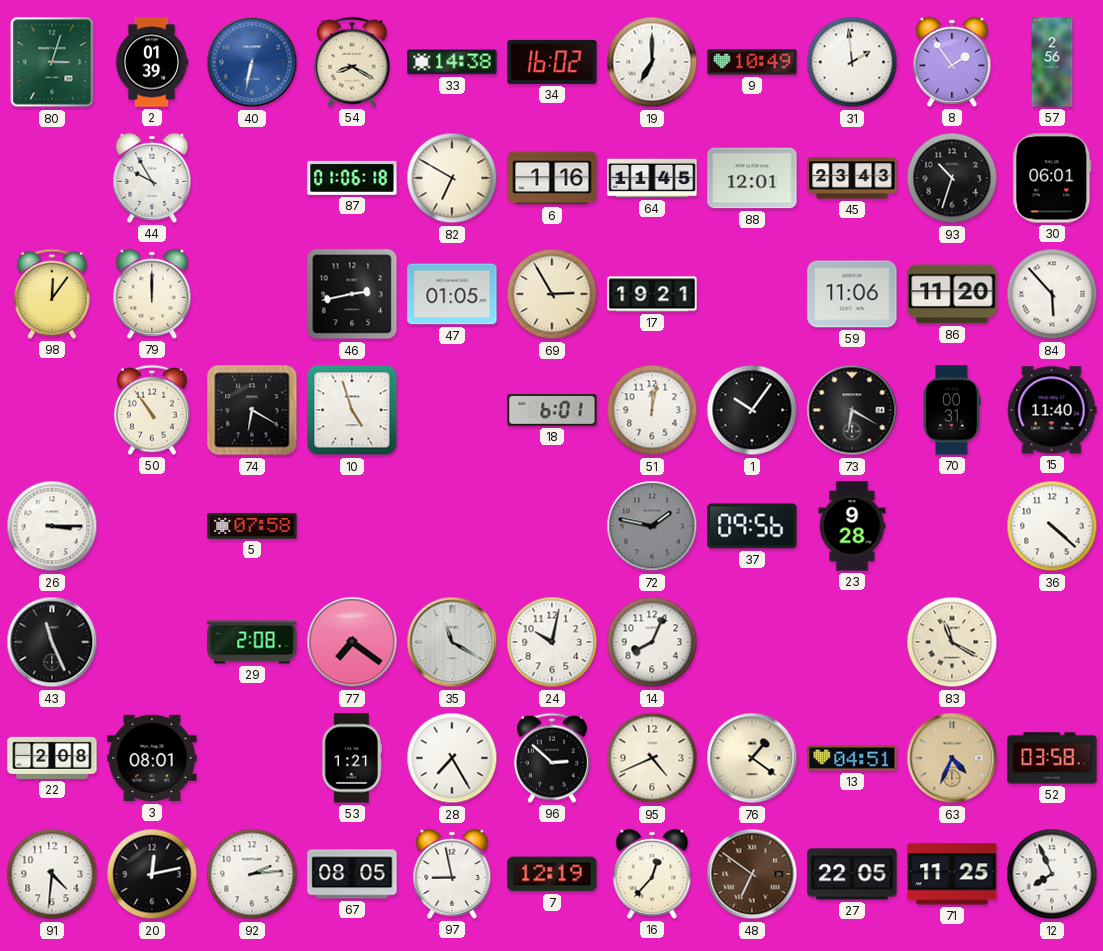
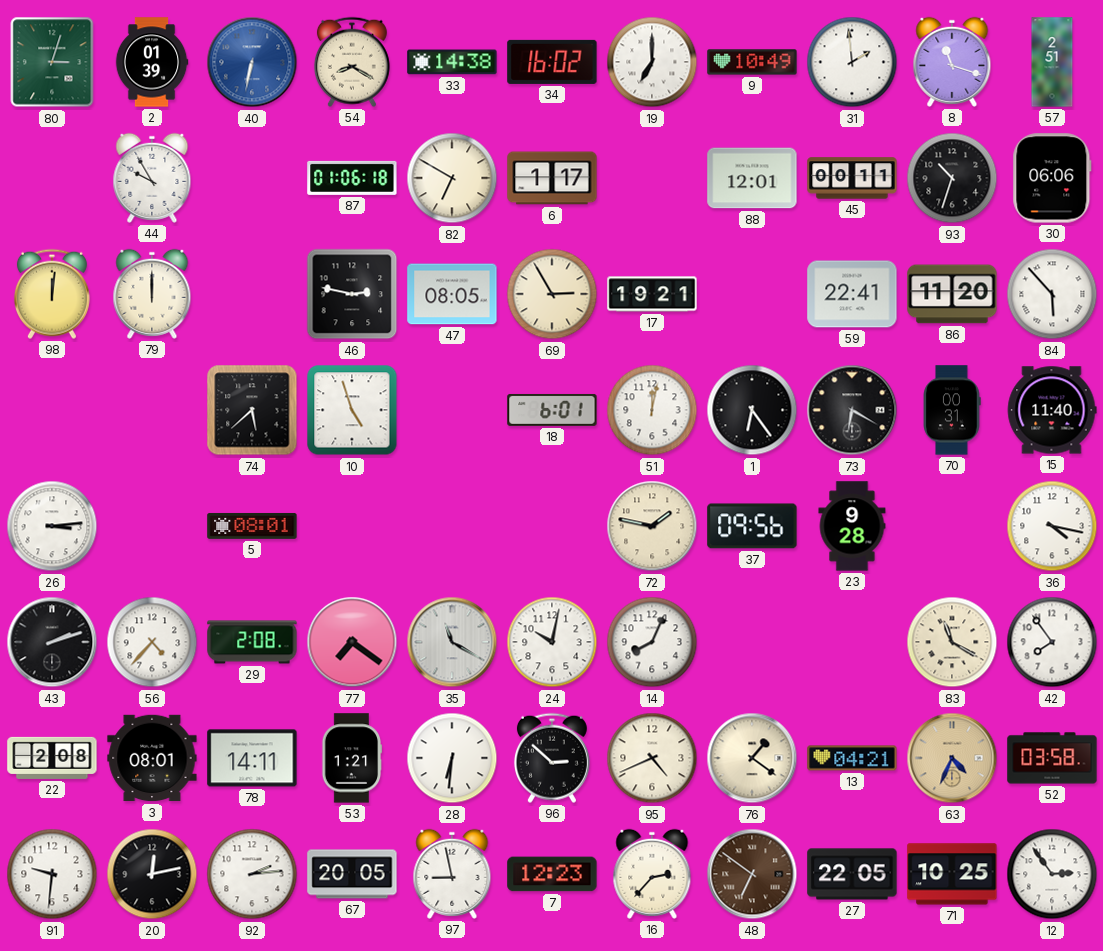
8: 1:54 -> 11:18
57: 2:56 -> 2:51
6: 1:16 -> 1:17
64: 11:45 -> none
45: 23:43 -> 00:11
30: 06:01 -> 06:06
98: 12:06 -> 12:01
46: 2:43 -> 2:47
47: 01:05 -> 08:05
59: 11:06 -> 22:41
50: 10:54 -> none
74: 6:20 -> 5:38
1: 10:06 -> 6:24
26: 3:15 -> 3:14
5: 07:58 -> 08:01
72 dial: grey -> cream
36: 4:22 -> 4:17
43: 11:26 -> 2:12
56: none -> 4:37
42: none -> 7:54
78: none -> 14:11
28: 7:25 -> 6:31
13: 04:51 -> 04:21
91: 4:31 -> 9:31
67: 08:05 -> 20:05
7: 12:19 -> 12:23
16: 12:37 -> 2:37
71: 11:25 -> 10:25
12: 7:56 -> 2:54
